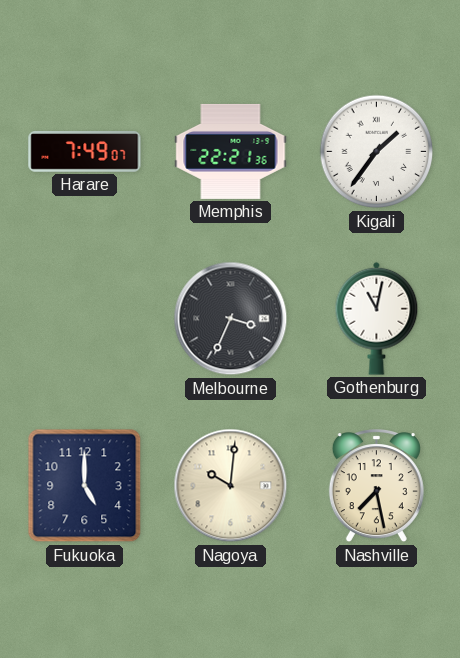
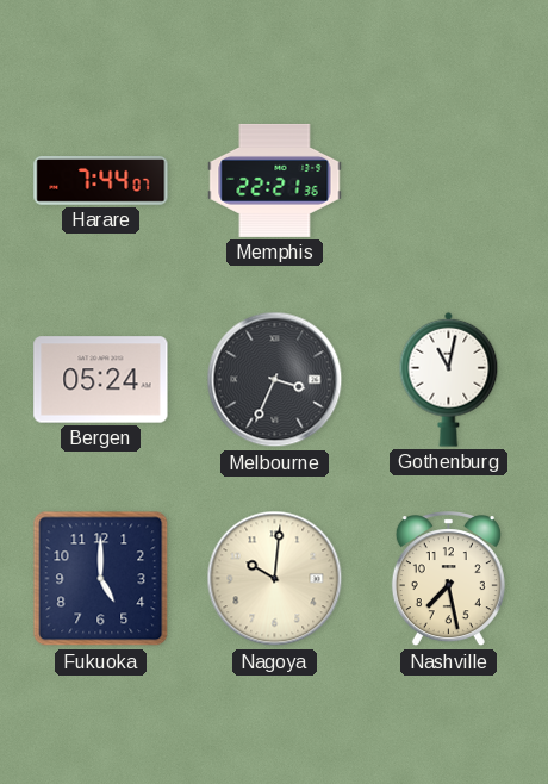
Harare: 7:49 -> 7:44
Kigali: 1:36 -> none
Bergen: none -> 05:24
